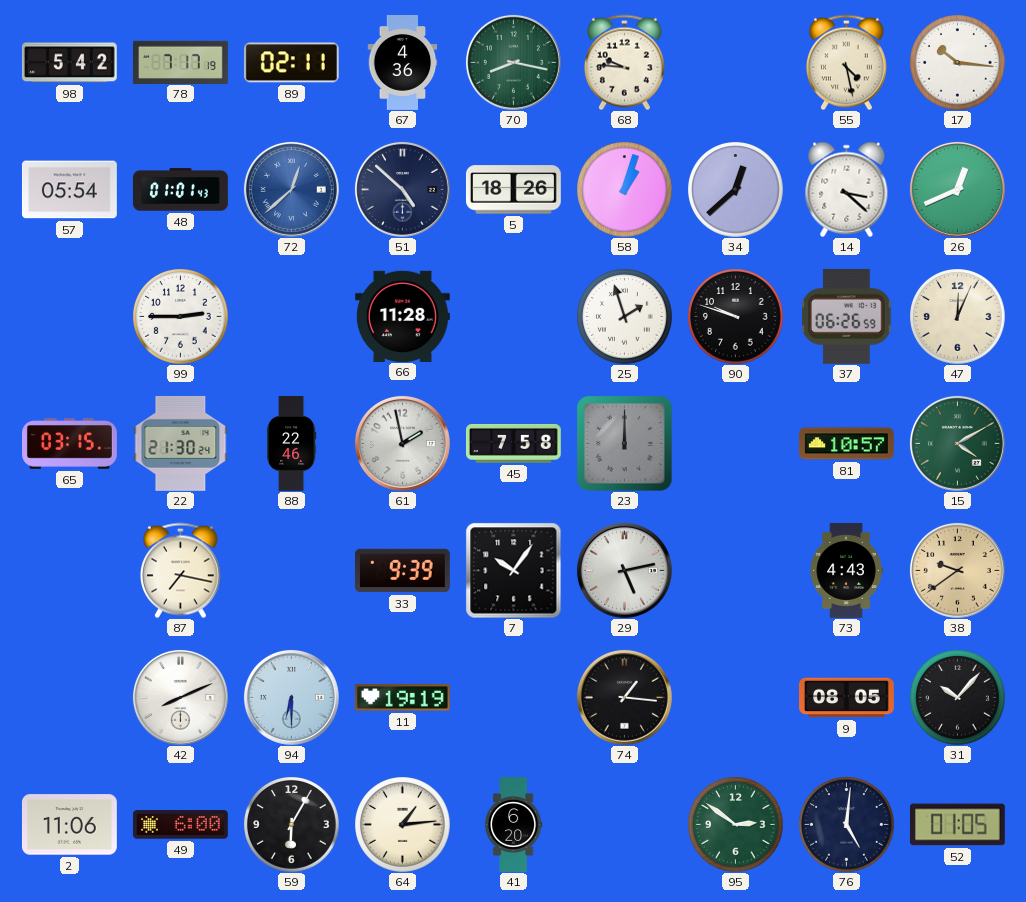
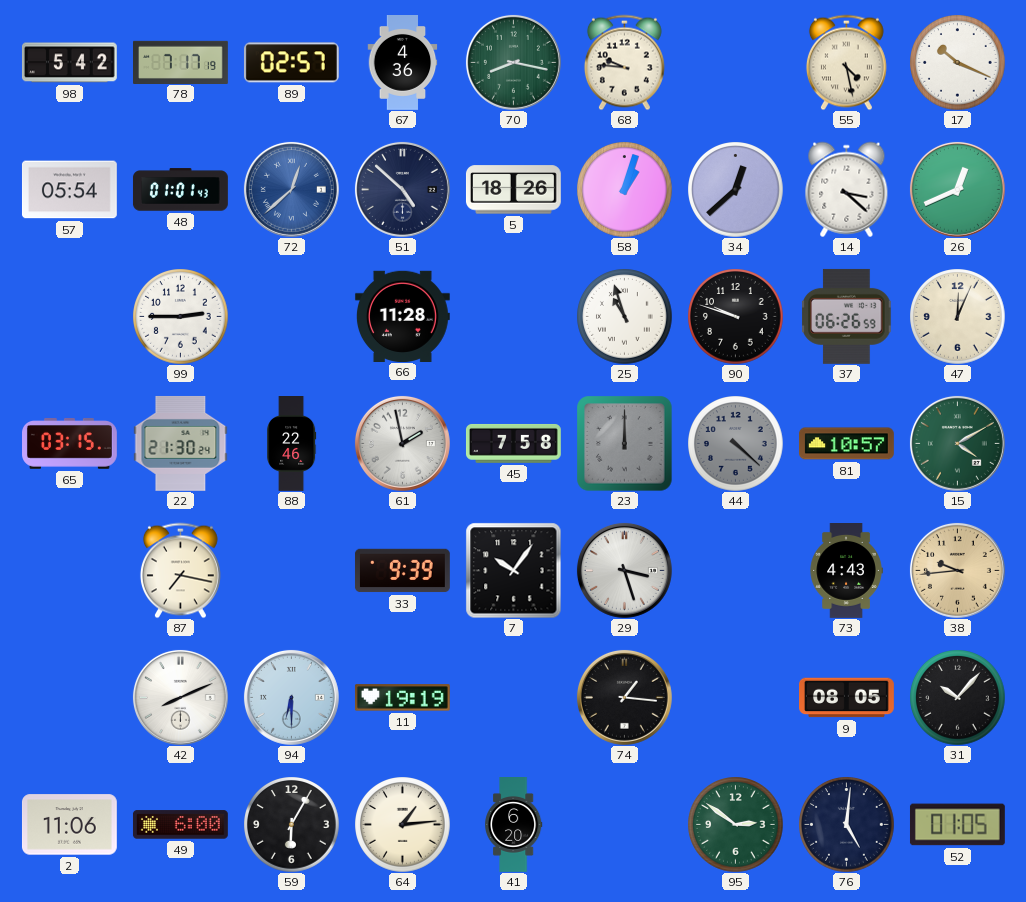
89: 02:11 -> 02:57
17: 10:16 -> 10:19
25: 1:57 -> 10:57
44: none -> 4:22
29: 5:13 -> 3:27
38: 9:39 -> 9:44
